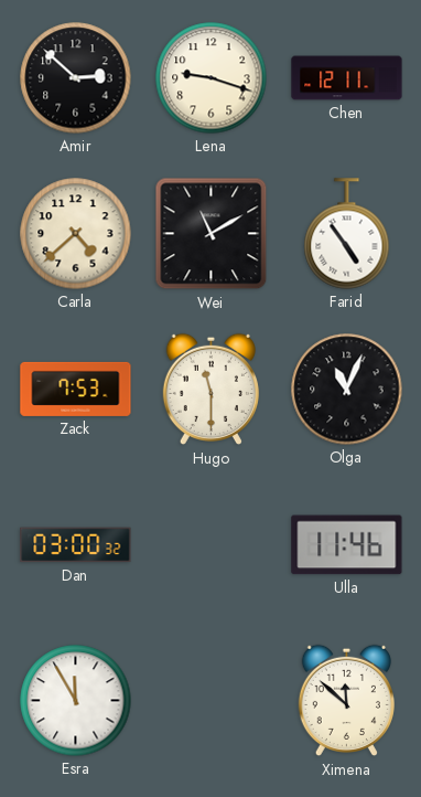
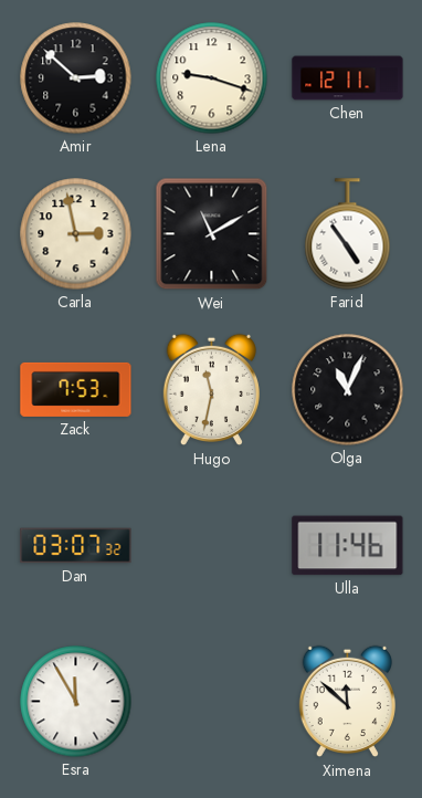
Carla: 4:38 -> 2:58
Hugo: 11:30 -> 11:32
Dan: 03:00 -> 03:07
